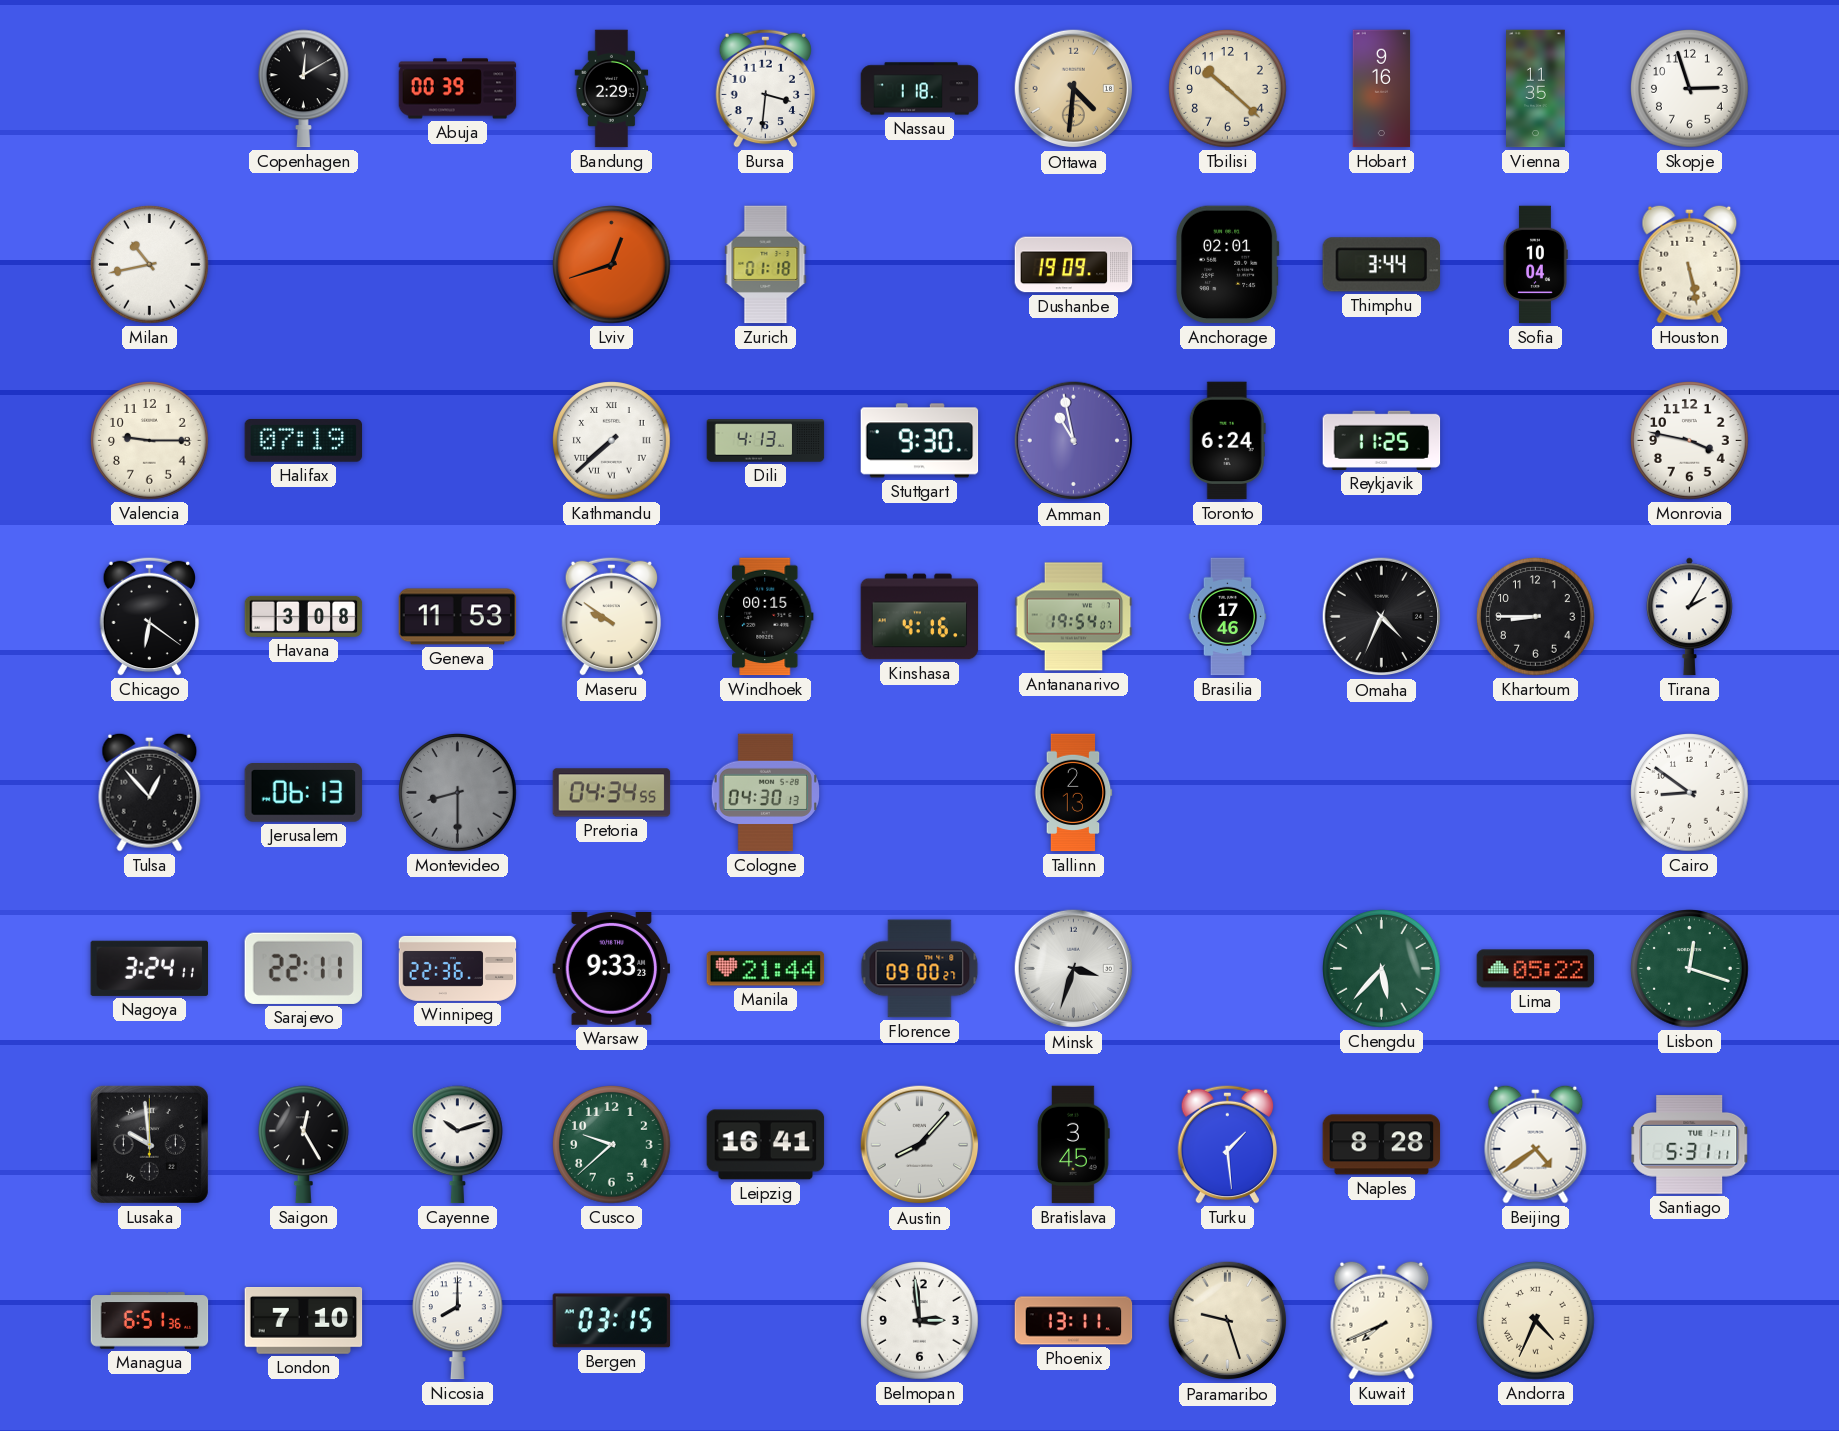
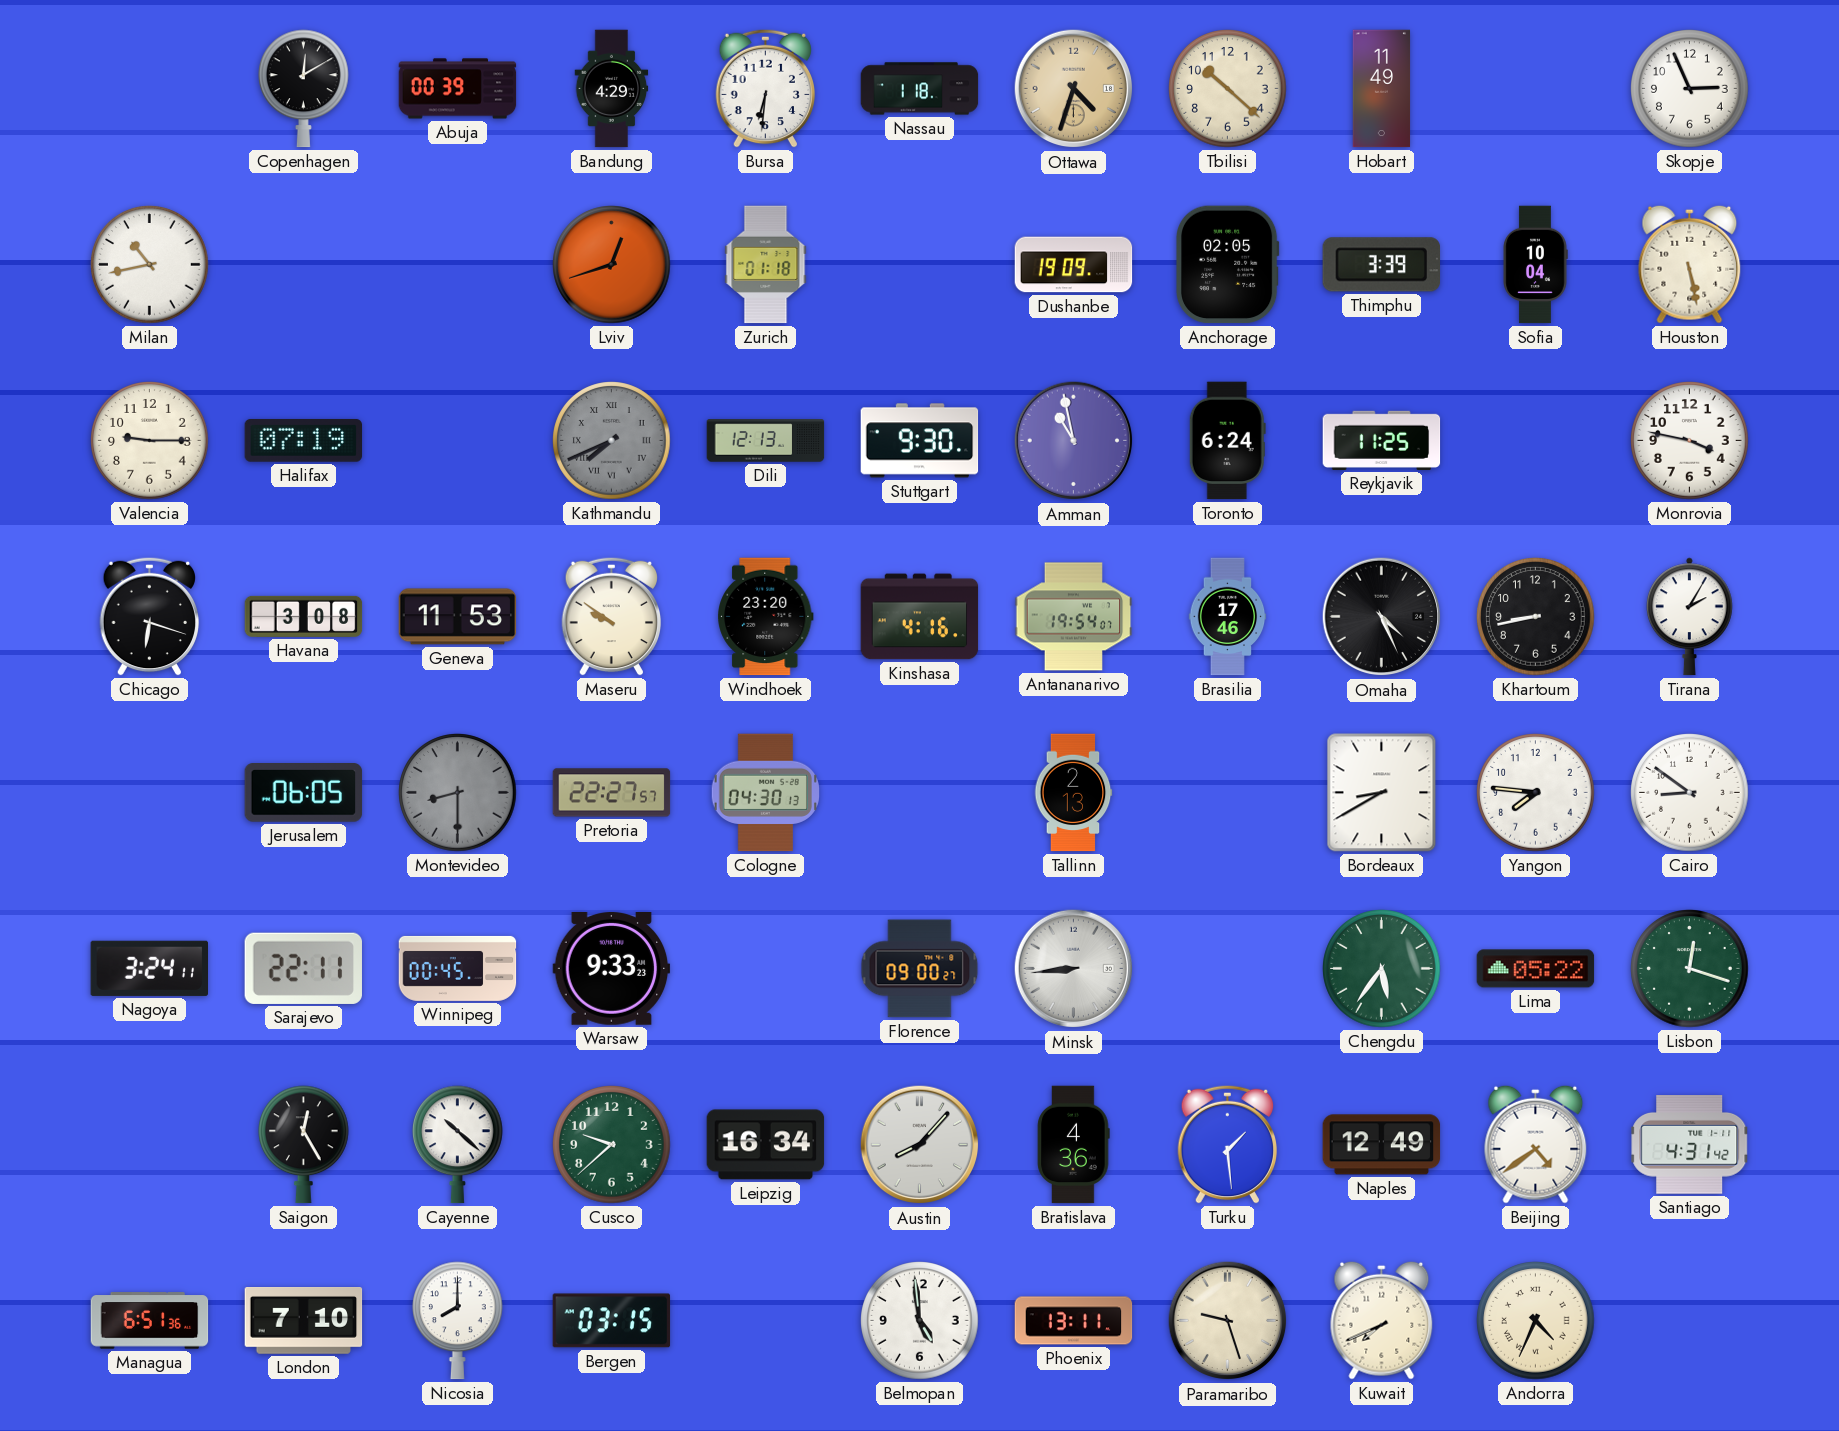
Bandung: 2:29 -> 4:29
Bursa: 3:31 -> 6:31
Ottawa: 4:31 -> 4:33
Hobart: 9:16 -> 11:49
Vienna: 11:35 -> none
Skopje: 2:57 -> 2:56
Anchorage: 02:01 -> 02:05
Thimphu: 3:44 -> 3:39
Kathmandu: 7:38 -> 7:41
Kathmandu dial: white -> grey
Dili: 4:13 -> 12:13
Chicago: 6:21 -> 6:18
Windhoek: 00:15 -> 23:20
Omaha: 4:34 -> 4:26
Khartoum: 8:45 -> 8:43
Tulsa: 12:53 -> none
Jerusalem: 06:13 -> 06:05
Pretoria: 04:34 -> 22:27
Bordeaux: none -> 8:40
Yangon: none -> 7:46
Winnipeg: 22:36 -> 00:45
Manila: 21:44 -> none
Minsk: 3:33 -> 8:44
Chengdu: 5:37 -> 5:36
Lusaka: 9:59 -> none
Cayenne: 10:12 -> 10:22
Leipzig: 16:41 -> 16:34
Bratislava: 3:45 -> 4:36
Naples: 8:28 -> 12:49
Santiago: 5:31 -> 4:31
Belmopan: 2:59 -> 4:59
